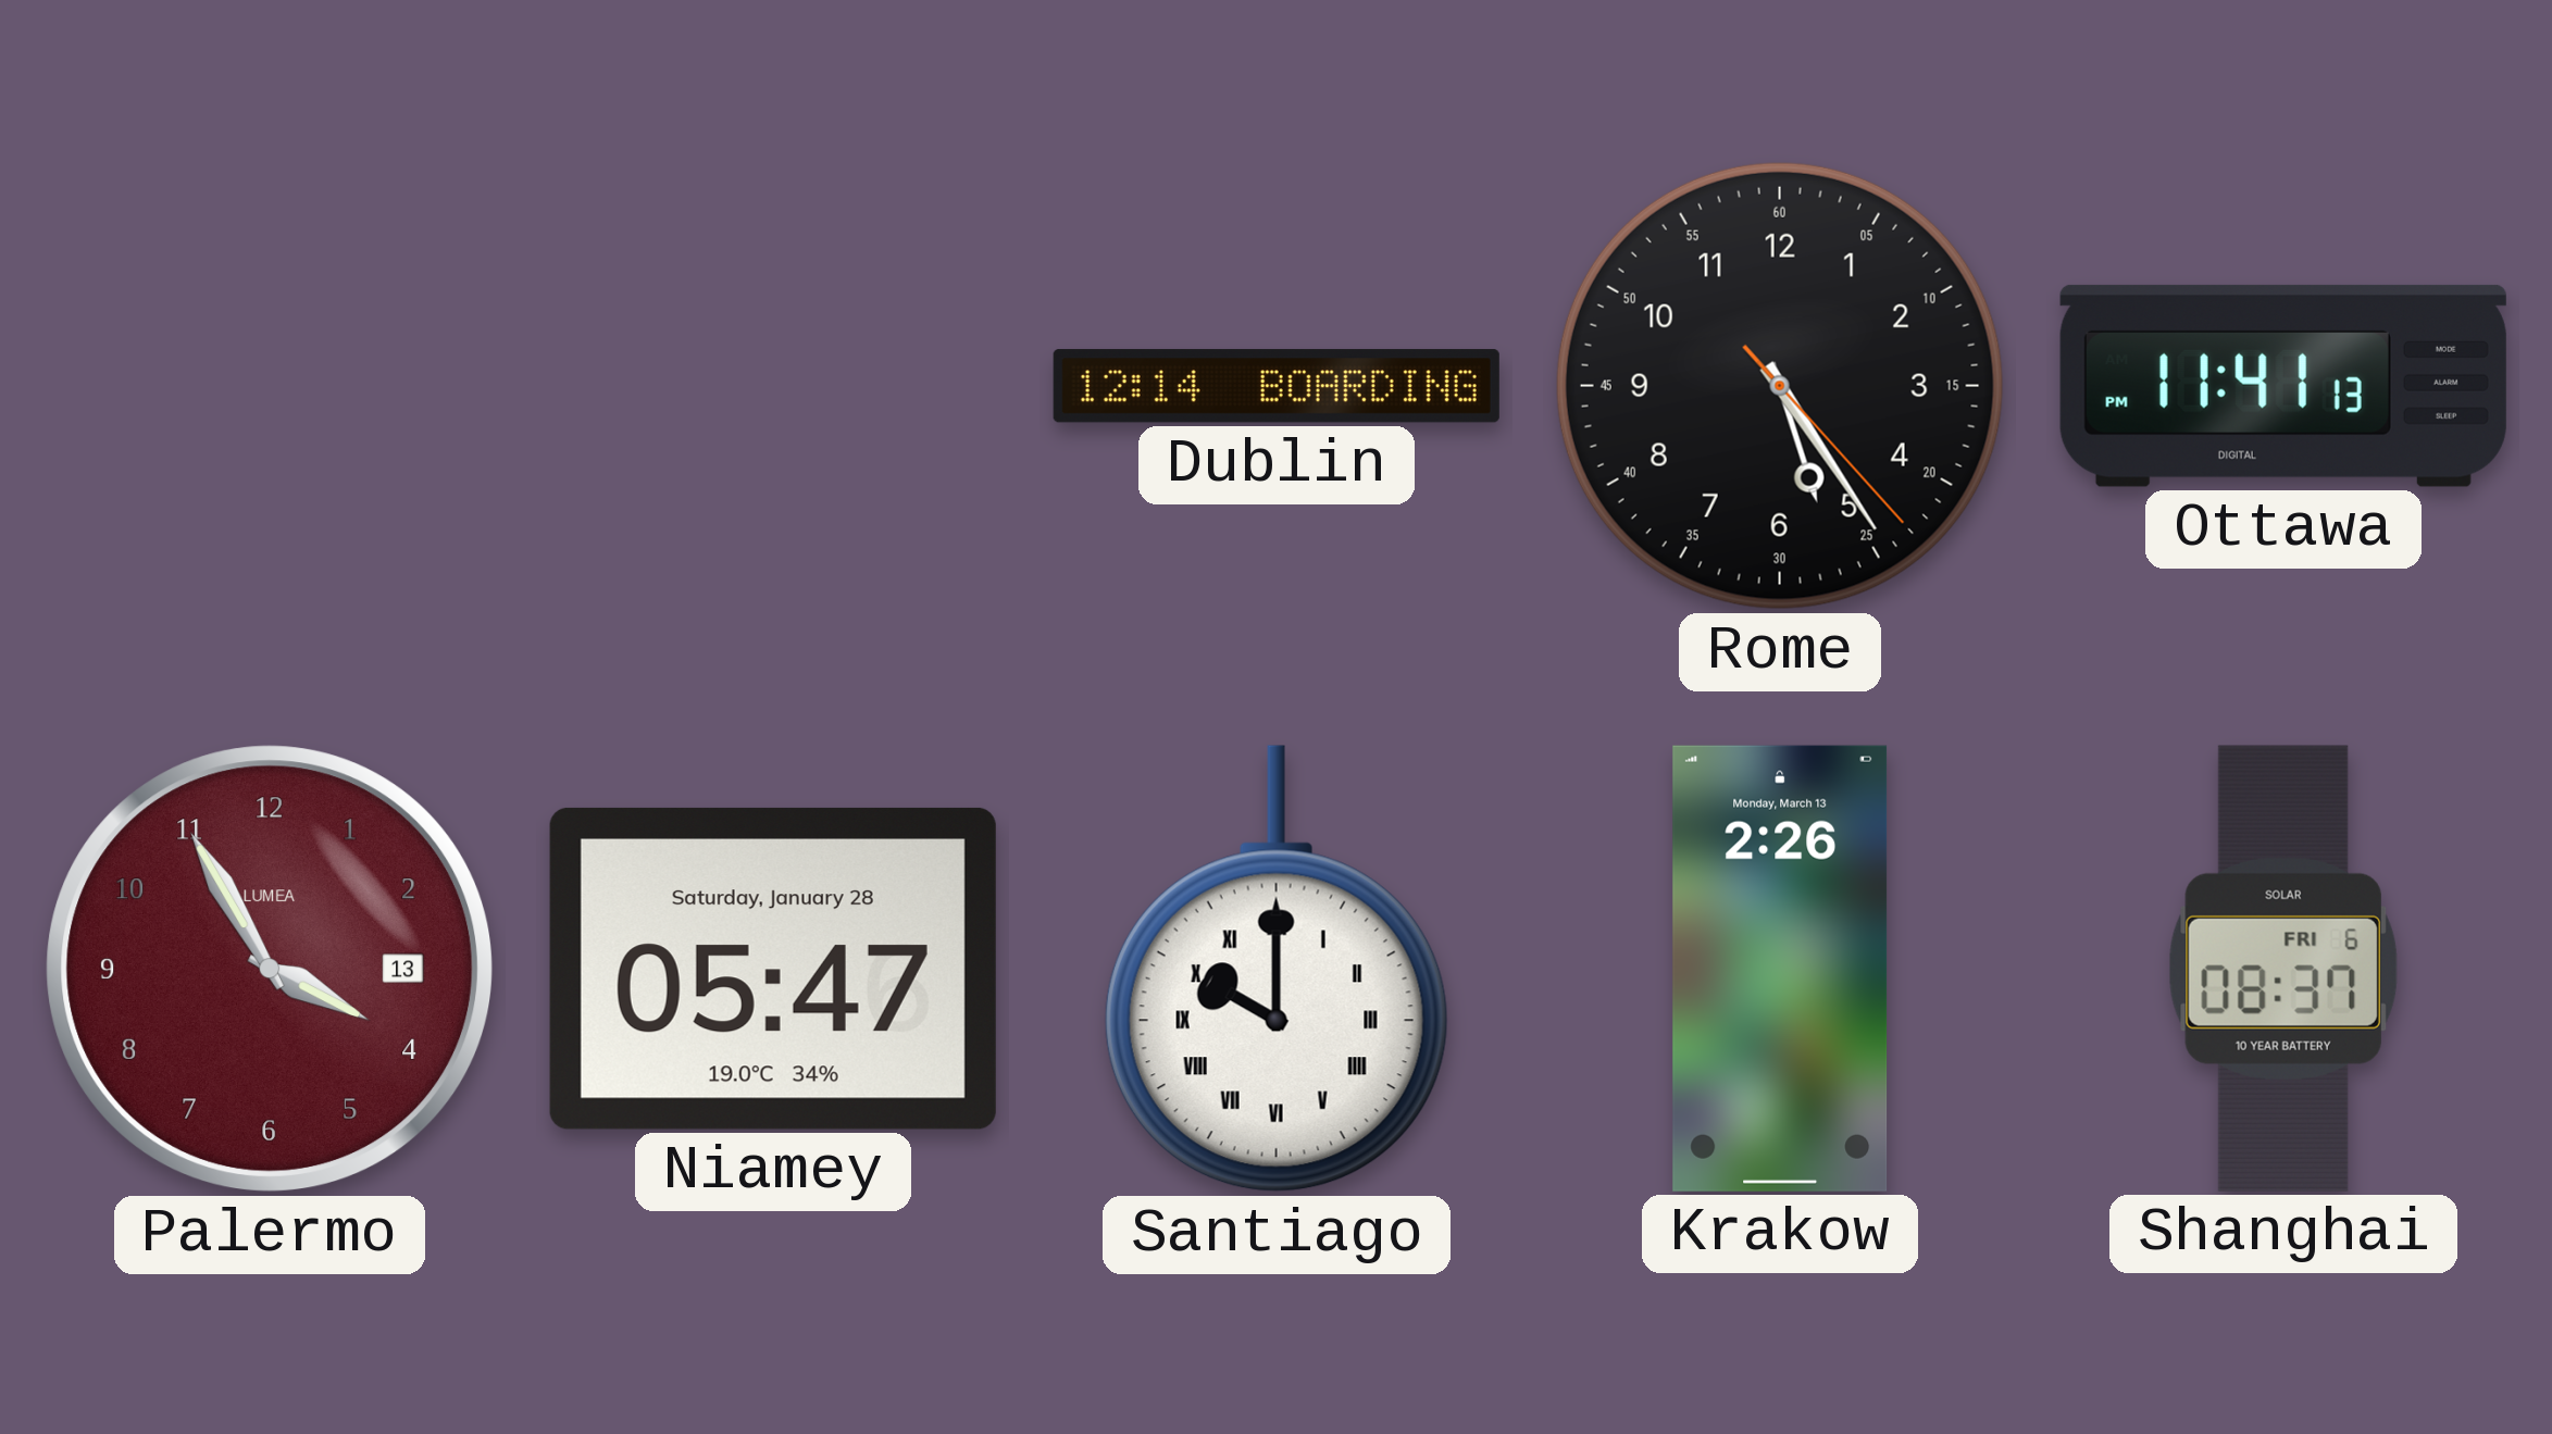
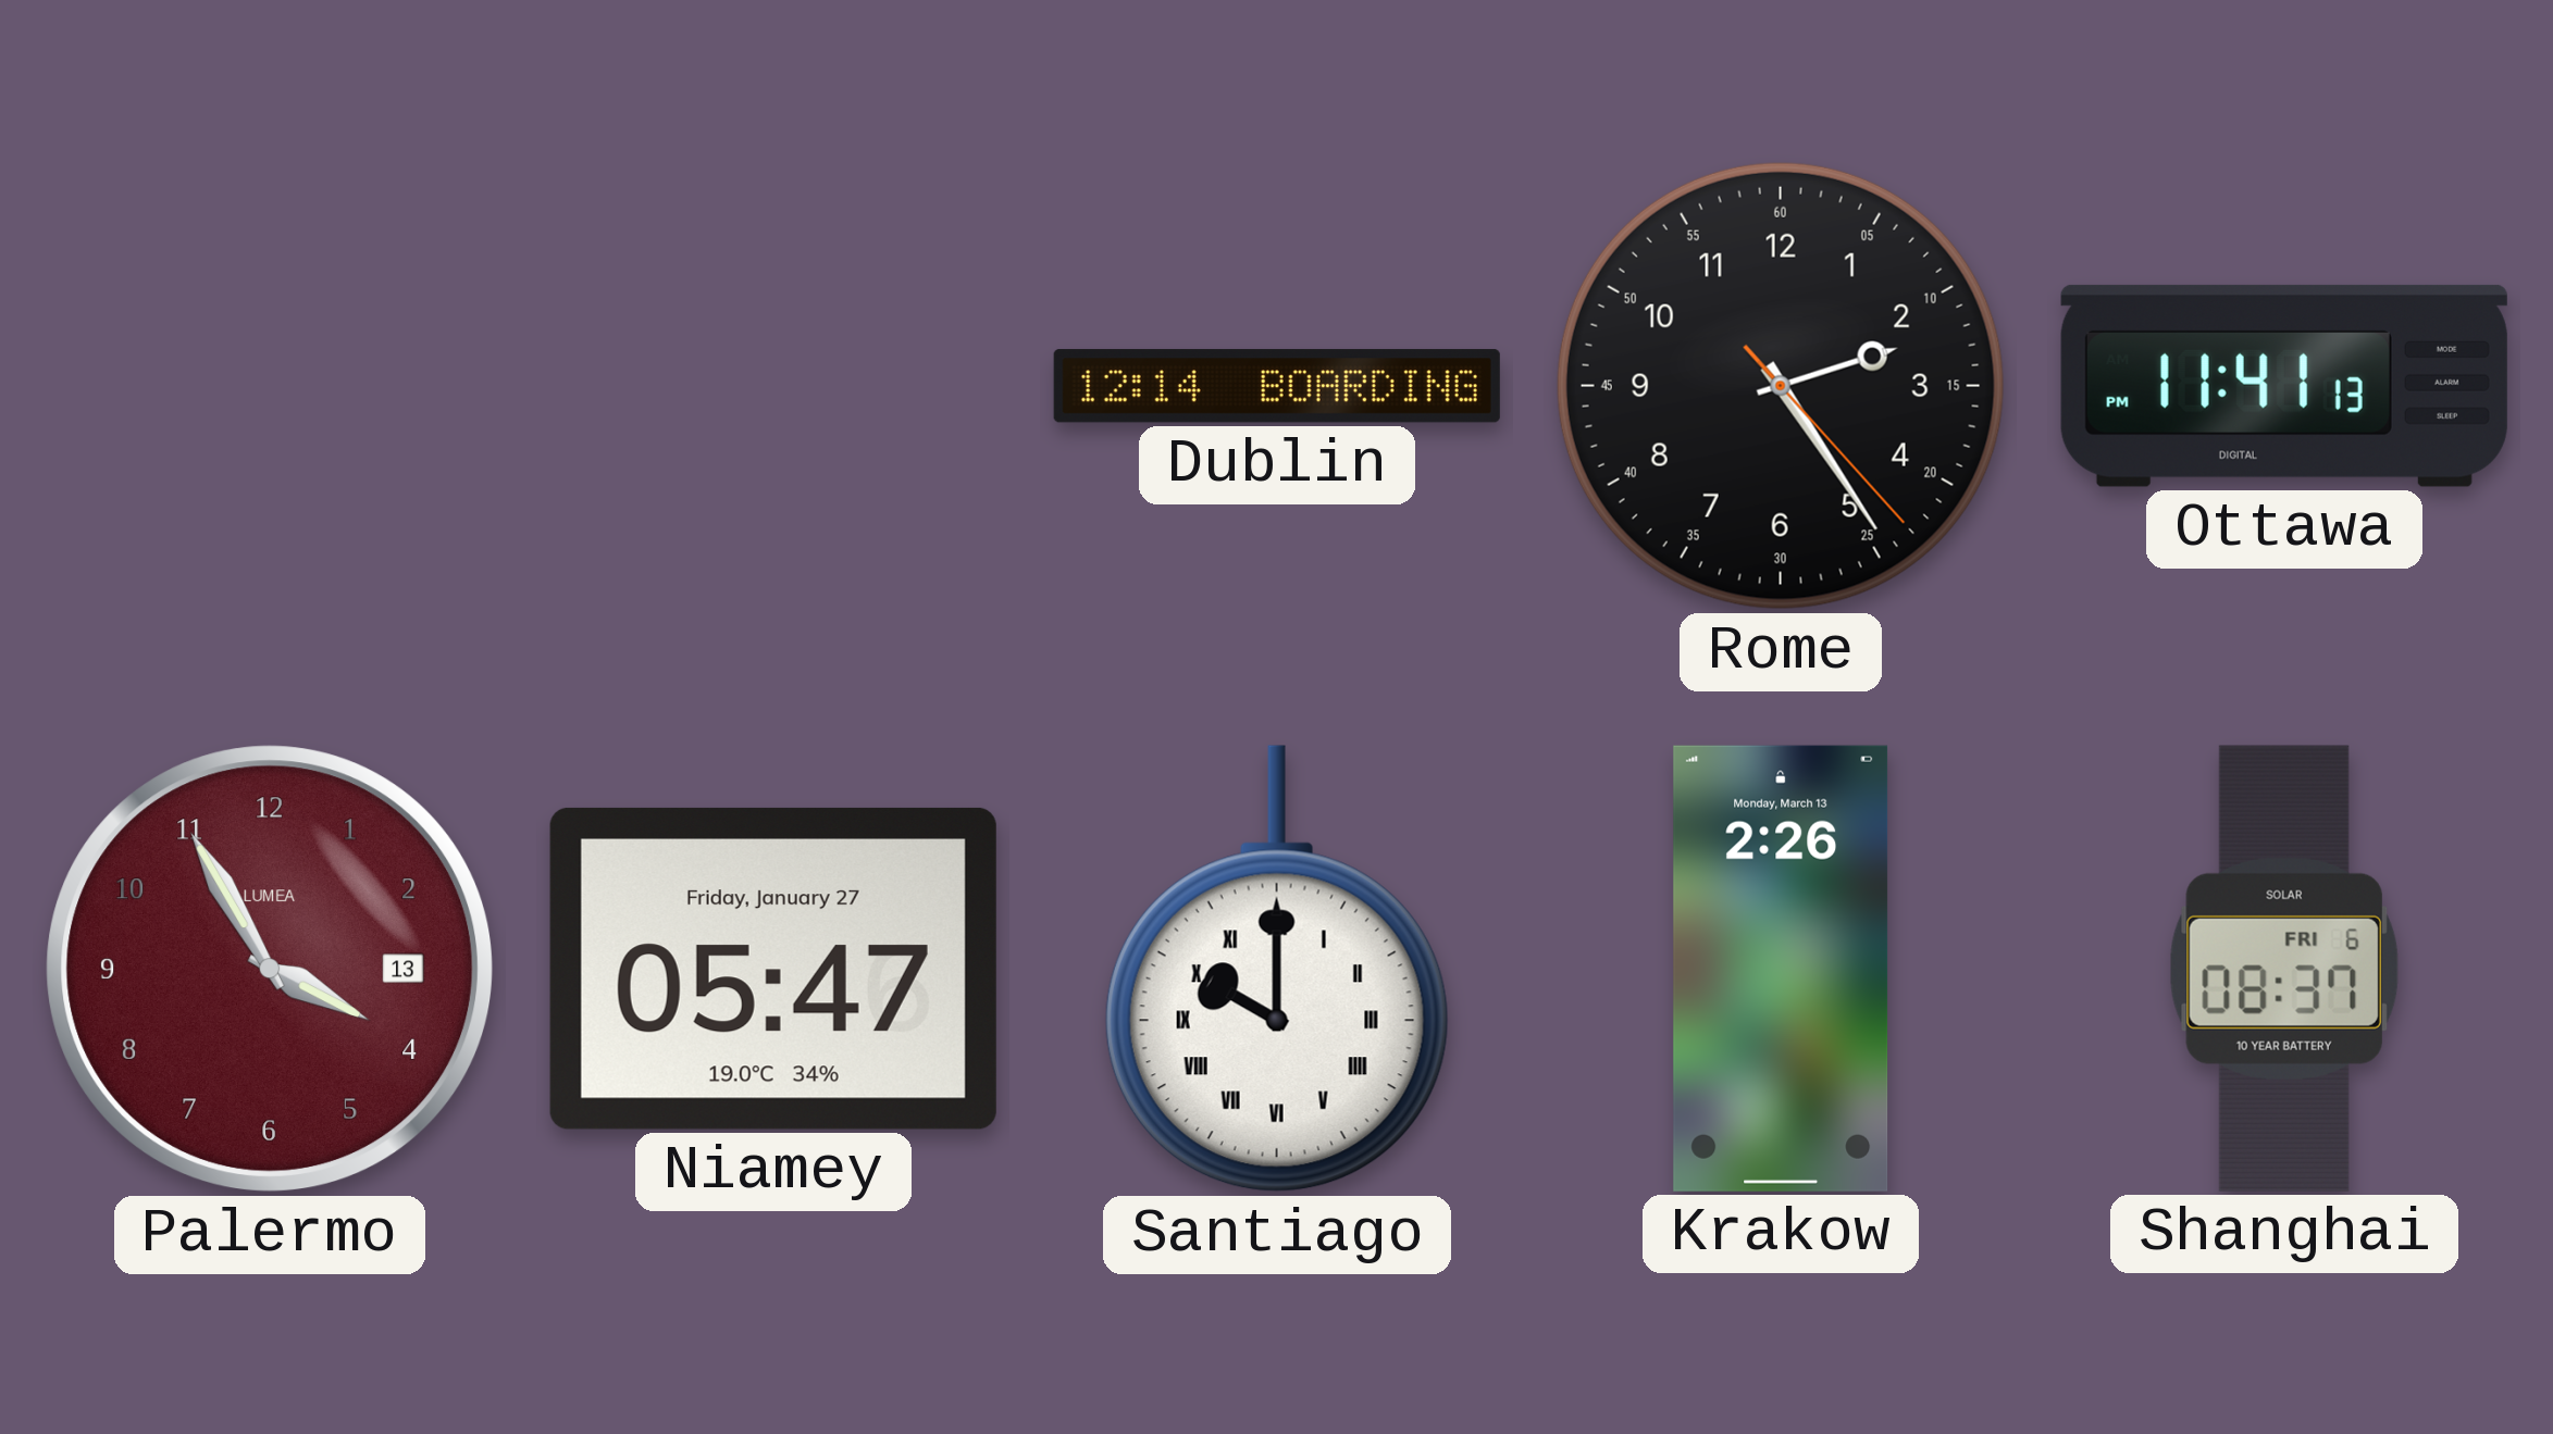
Rome: 5:24 -> 2:24
Niamey date: Saturday, January 28 -> Friday, January 27
